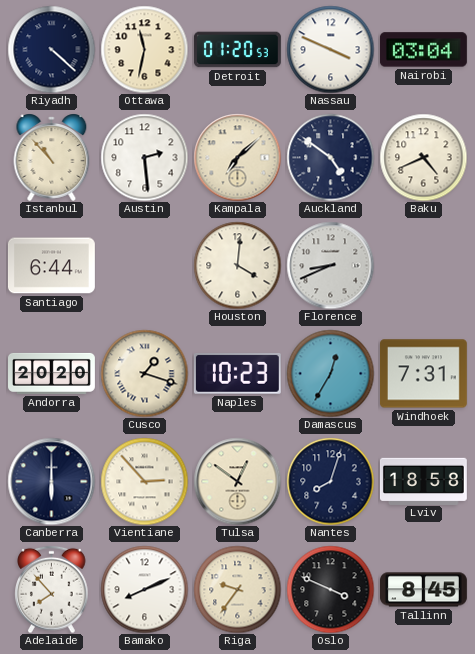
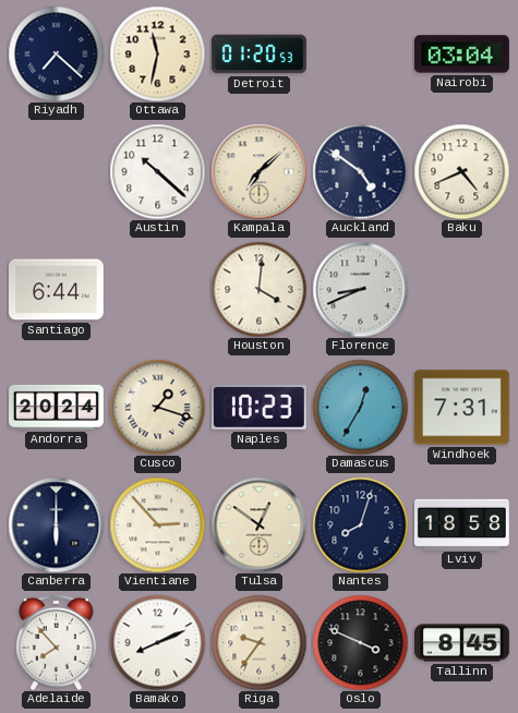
Riyadh: 4:22 -> 7:22
Nassau: 3:49 -> none
Istanbul: 10:53 -> none
Austin: 2:29 -> 10:22
Andorra: 20:20 -> 20:24
